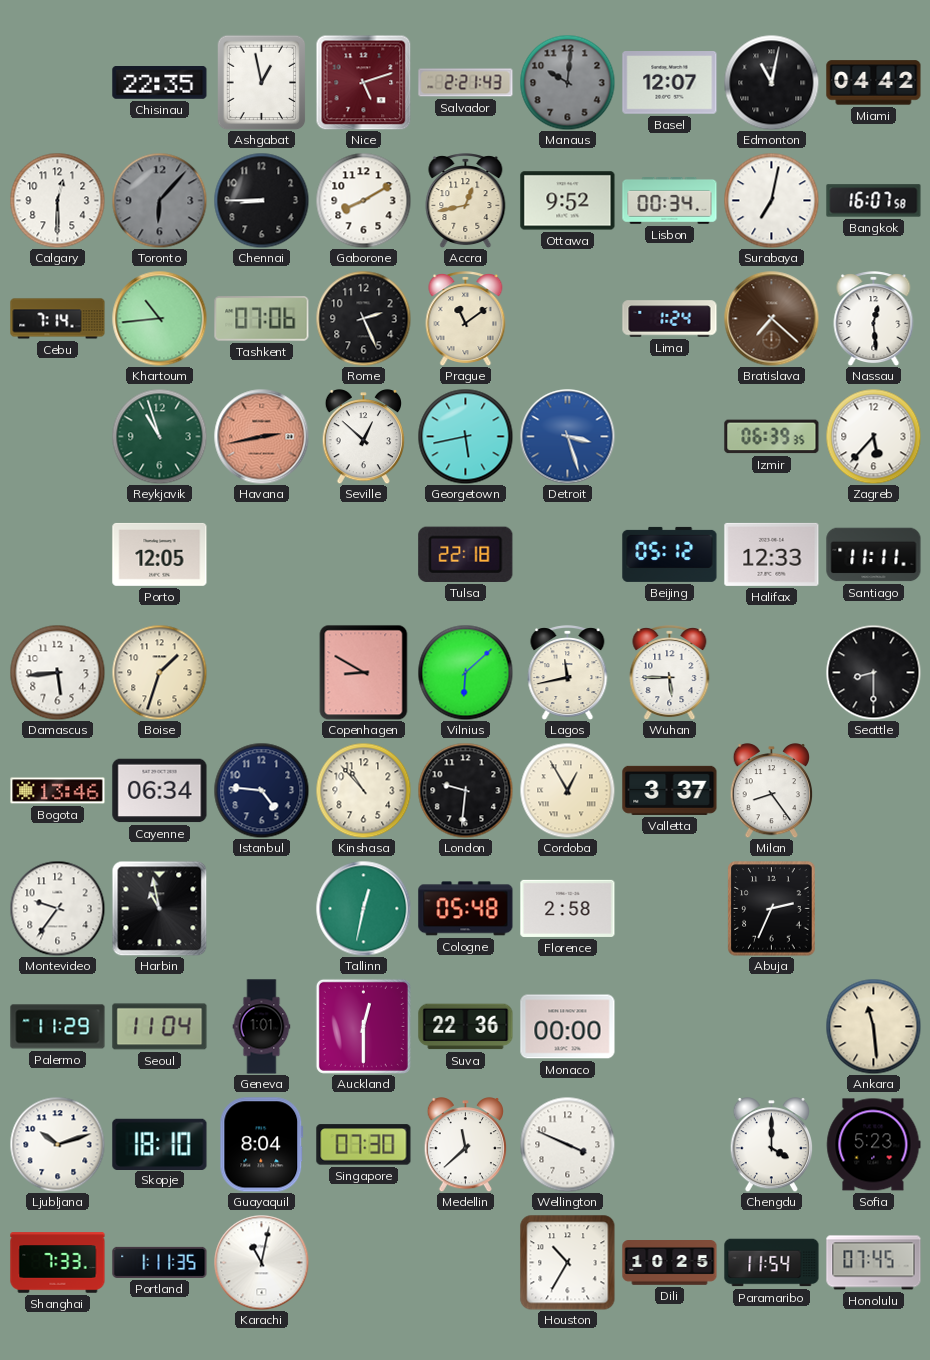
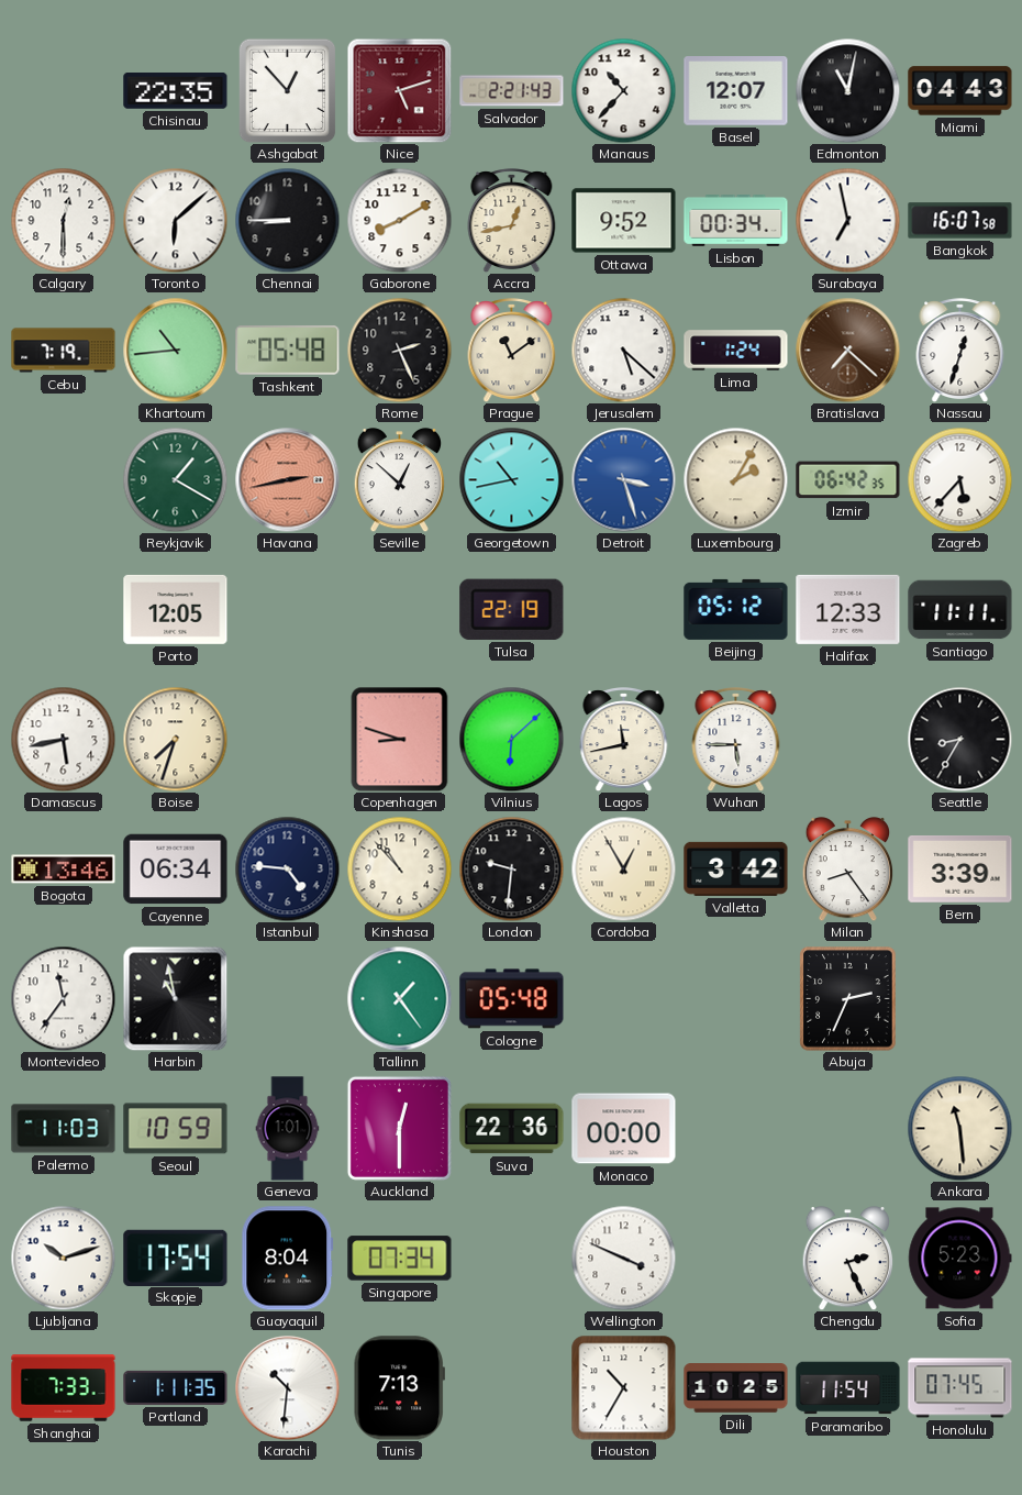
Ashgabat: 12:58 -> 12:53
Manaus: 10:01 -> 10:37
Manaus dial: grey -> white
Miami: 04:42 -> 04:43
Toronto: 6:07 -> 6:08
Toronto dial: grey -> white
Surabaya: 7:02 -> 6:58
Cebu: 7:14 -> 7:19
Tashkent: 07:06 -> 05:48
Jerusalem: none -> 5:22
Nassau: 12:29 -> 12:33
Reykjavik: 10:57 -> 1:20
Georgetown: 5:43 -> 10:43
Luxembourg: none -> 2:05
Izmir: 06:39 -> 06:42
Tulsa: 22:18 -> 22:19
Damascus: 5:44 -> 5:43
Boise: 1:33 -> 7:33
Copenhagen: 8:50 -> 8:48
Seattle: 8:30 -> 8:35
Valletta: 3:37 -> 3:42
Bern: none -> 3:39
Montevideo: 9:36 -> 11:36
Tallinn: 12:32 -> 1:24
Florence: 2:58 -> none
Palermo: 11:29 -> 11:03
Seoul: 11:04 -> 10:59
Skopje: 18:10 -> 17:54
Singapore: 07:30 -> 07:34
Medellin: 11:38 -> none
Chengdu: 4:00 -> 2:26
Karachi: 11:02 -> 10:31
Tunis: none -> 7:13
